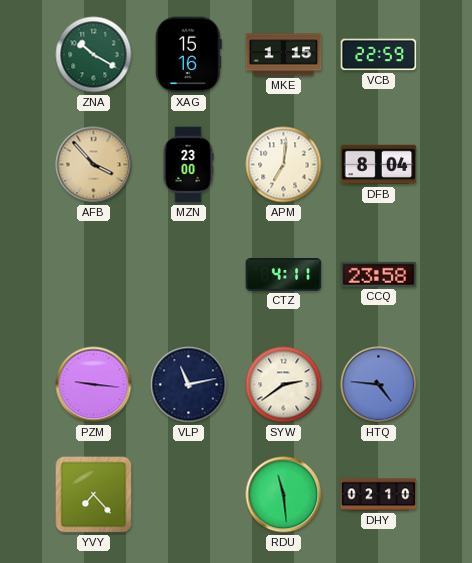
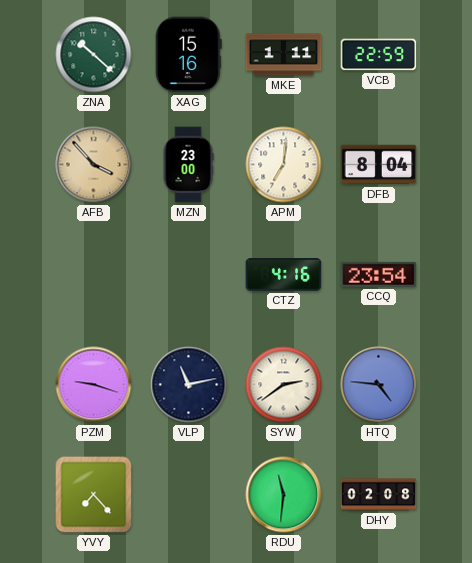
ZNA: 10:20 -> 10:22
MKE: 1:15 -> 1:11
CTZ: 4:11 -> 4:16
CCQ: 23:58 -> 23:54
PZM: 9:16 -> 9:18
RDU: 11:29 -> 11:31
DHY: 02:10 -> 02:08
